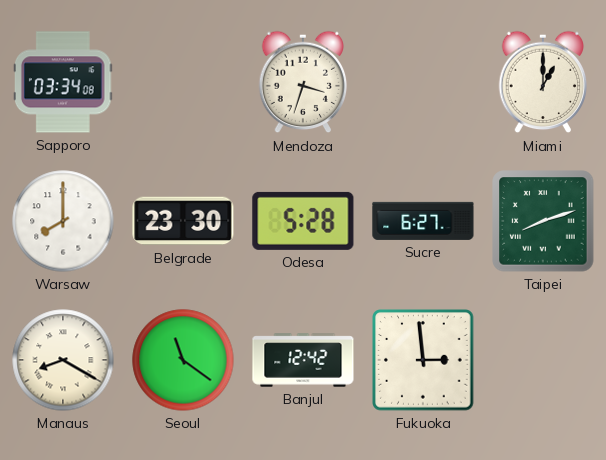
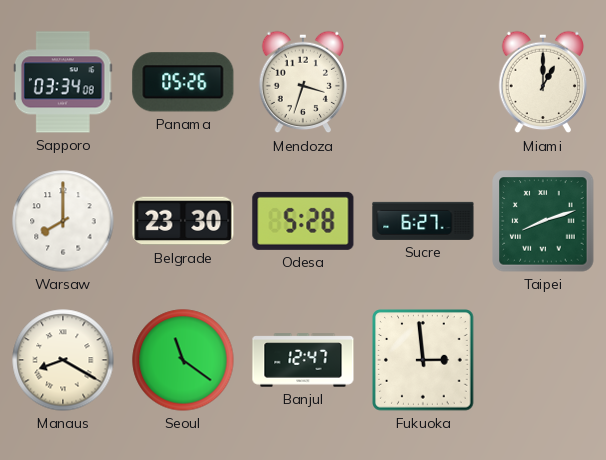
Panama: none -> 05:26
Banjul: 12:42 -> 12:47
